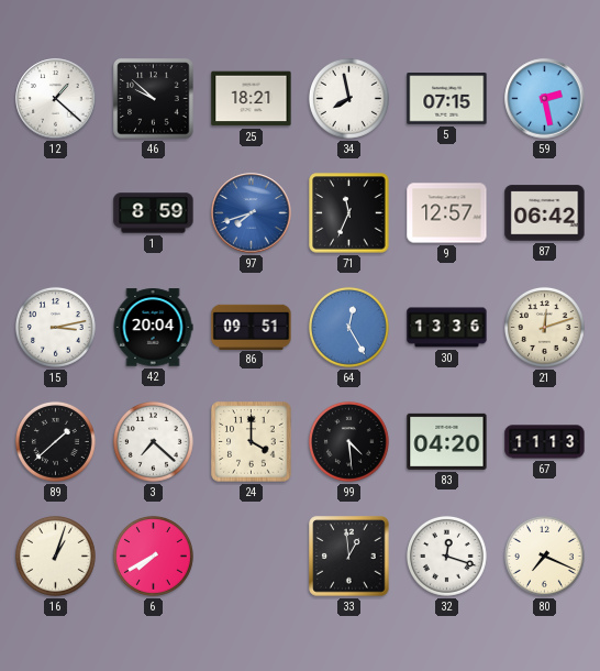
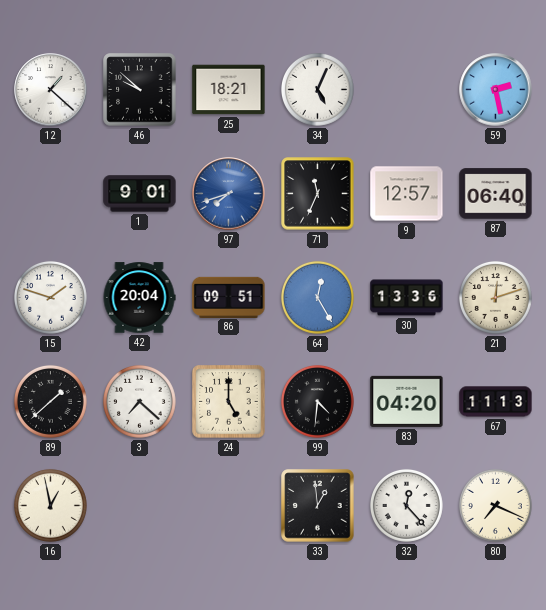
34: 7:58 -> 5:04
5: 07:15 -> none
1: 8:59 -> 9:01
87: 06:42 -> 06:40
15: 3:13 -> 1:48
24: 4:00 -> 5:00
99: 4:29 -> 4:31
16: 1:03 -> 12:58
6: 7:40 -> none
32: 12:18 -> 12:23
